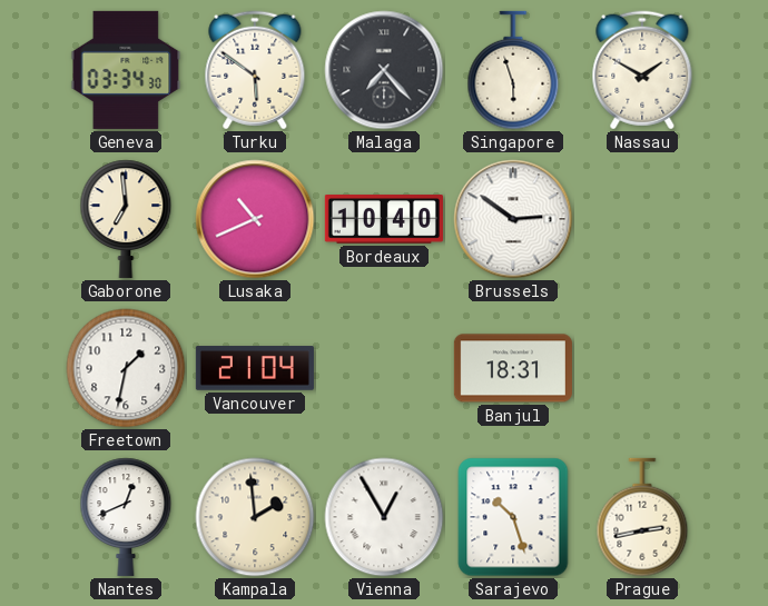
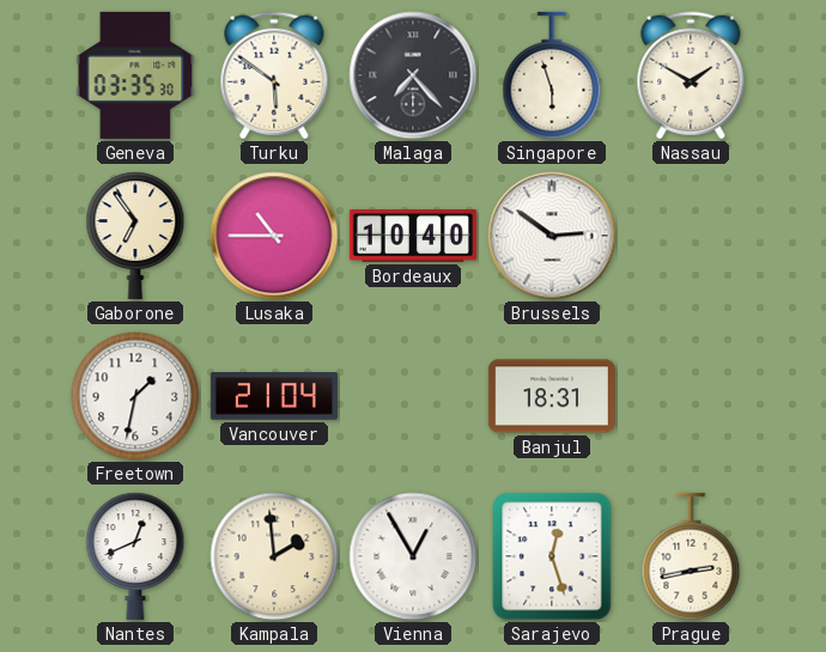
Geneva: 03:34 -> 03:35
Gaborone: 6:59 -> 6:54
Lusaka: 10:41 -> 10:45
Sarajevo: 10:27 -> 12:27
